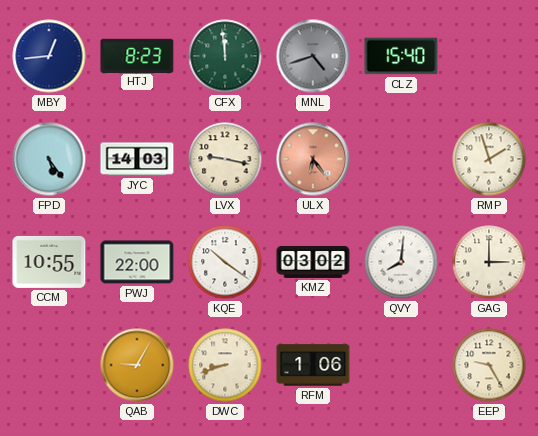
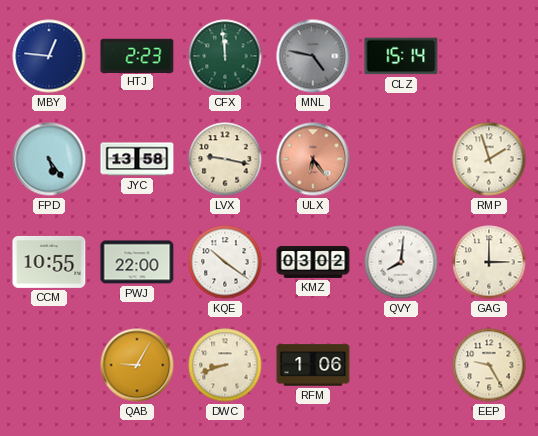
MBY: 12:44 -> 12:46
HTJ: 8:23 -> 2:23
MNL: 4:42 -> 4:47
CLZ: 15:40 -> 15:14
JYC: 14:03 -> 13:58
